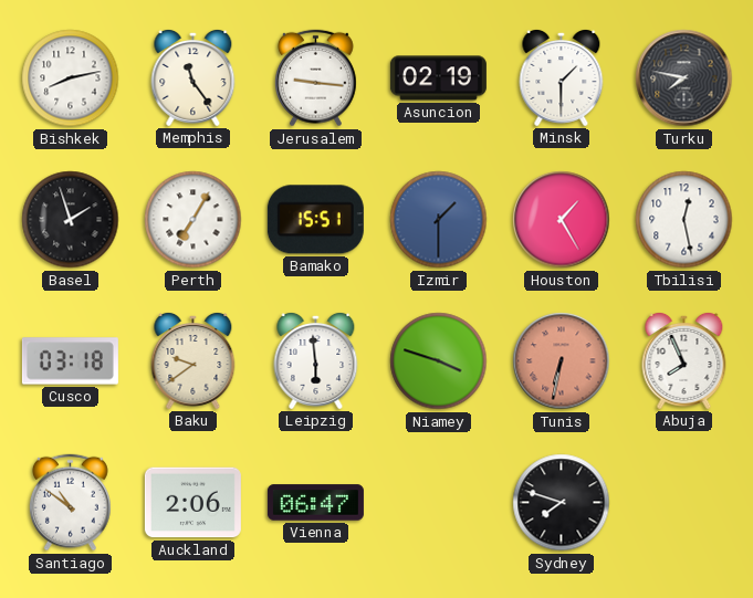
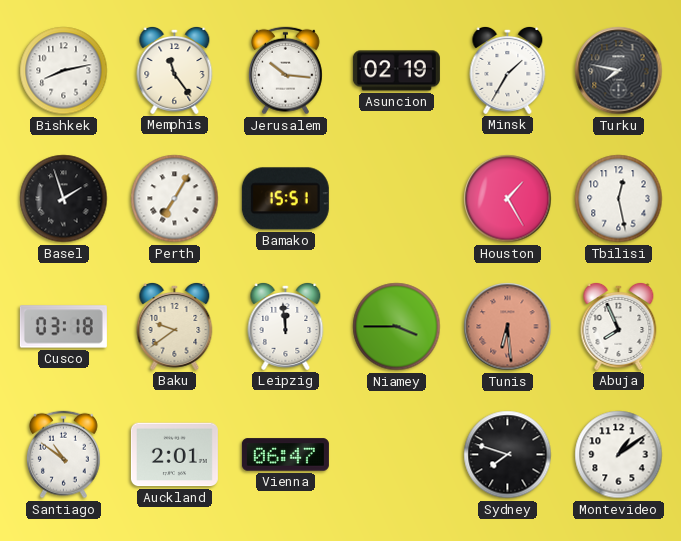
Jerusalem: 9:16 -> 10:16
Minsk: 1:30 -> 1:35
Izmir: 1:30 -> none
Leipzig: 5:59 -> 11:59
Niamey: 3:48 -> 3:45
Tunis: 6:32 -> 6:29
Auckland: 2:06 -> 2:01
Montevideo: none -> 1:09
